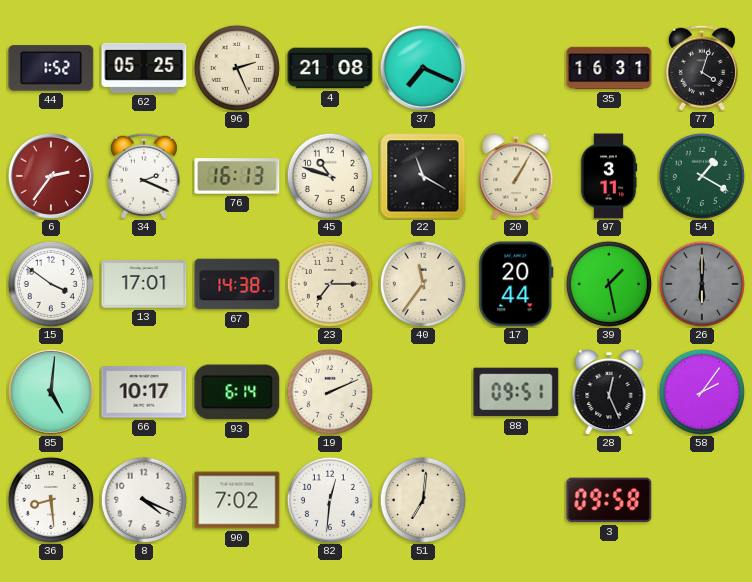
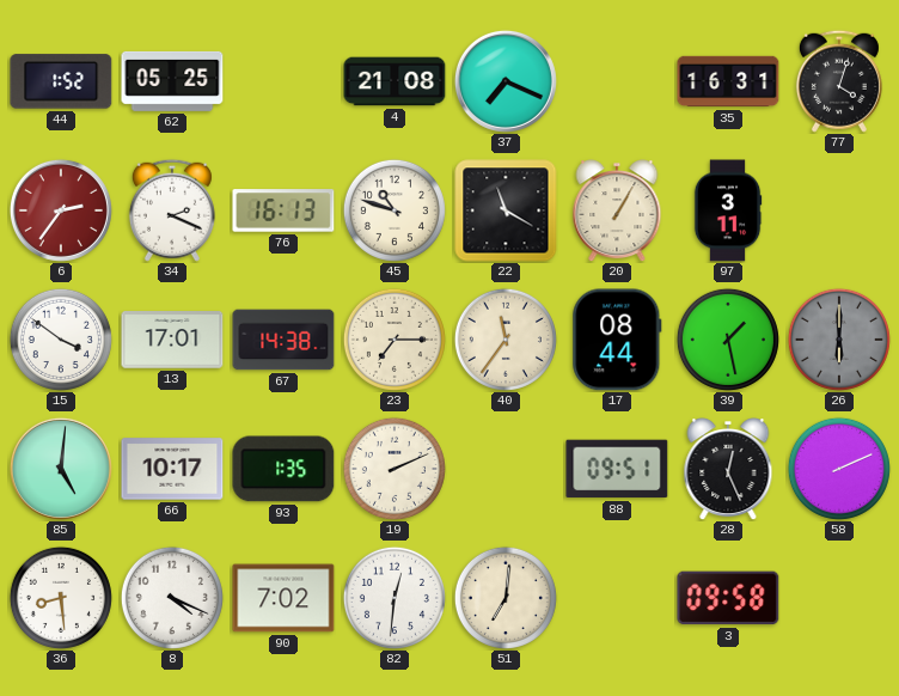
96: 2:26 -> none
54: 1:20 -> none
17: 20:44 -> 08:44
93: 6:14 -> 1:35
58: 2:06 -> 2:11
